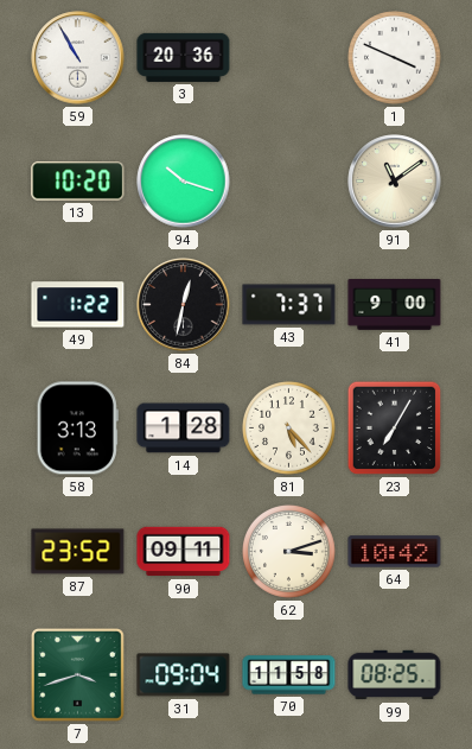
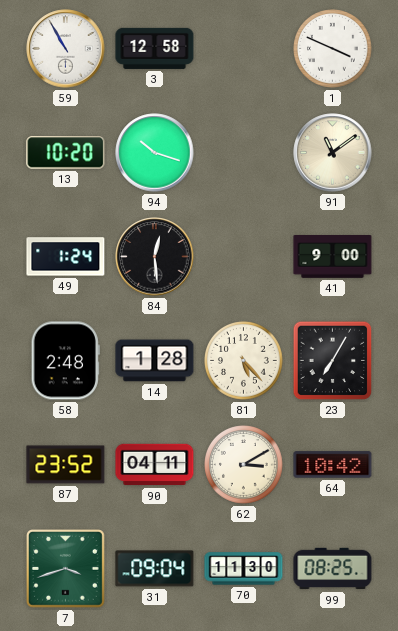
3: 20:36 -> 12:58
49: 1:22 -> 1:24
84: 12:32 -> 12:29
43: 7:37 -> none
58: 3:13 -> 2:48
90: 09:11 -> 04:11
62: 3:12 -> 3:10
70: 11:58 -> 11:30
